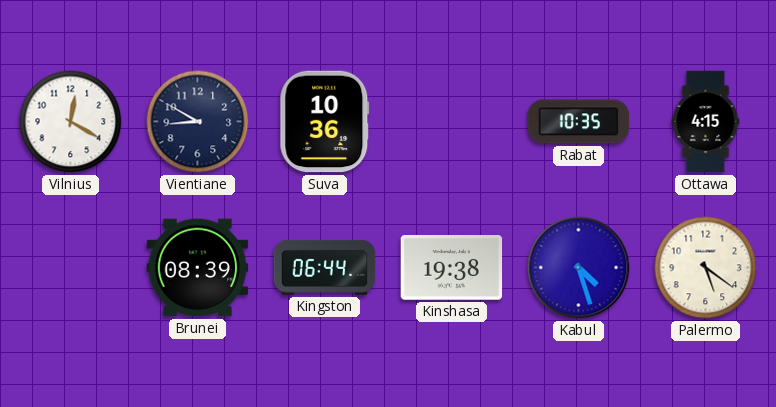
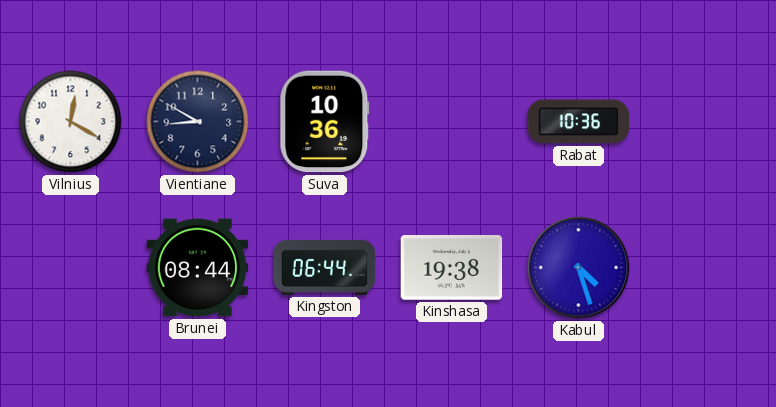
Rabat: 10:35 -> 10:36
Ottawa: 4:15 -> none
Brunei: 08:39 -> 08:44
Palermo: 5:21 -> none
